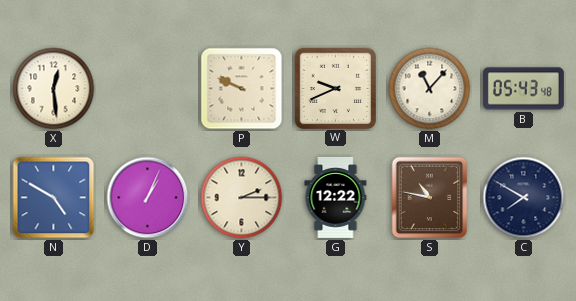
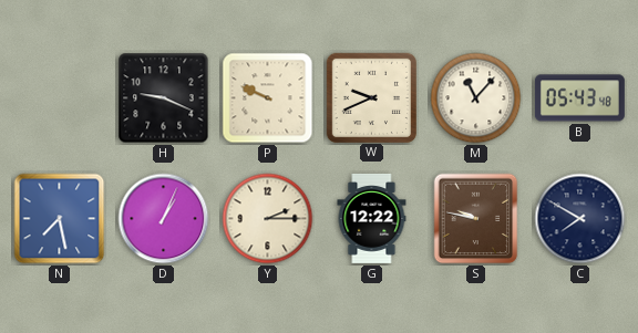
X: 12:29 -> none
H: none -> 9:19
N: 4:50 -> 7:28
S: 10:47 -> 9:47
